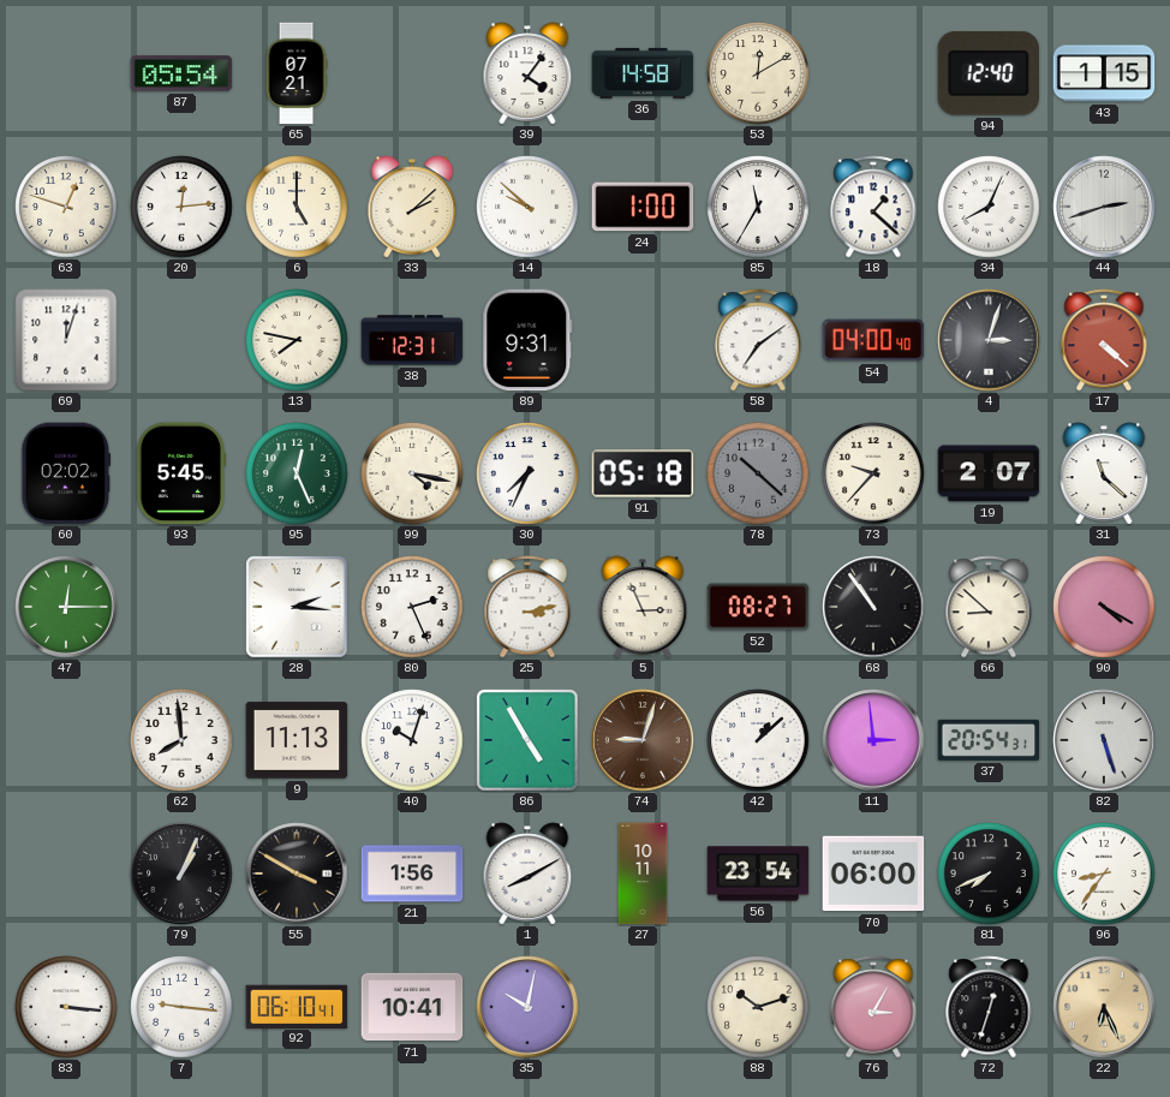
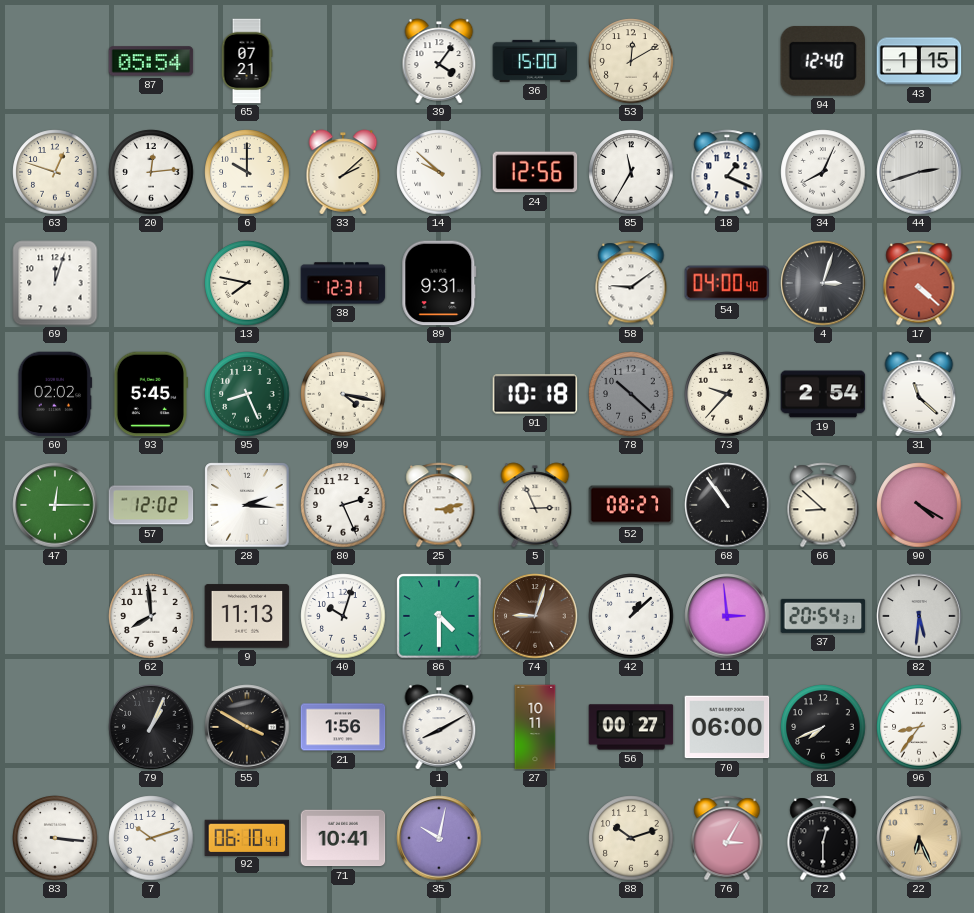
36: 14:58 -> 15:00
6: 5:00 -> 10:00
24: 1:00 -> 12:56
18: 1:22 -> 1:19
58: 7:09 -> 9:09
95: 12:26 -> 8:26
30: 7:34 -> none
91: 05:18 -> 10:18
19: 2:07 -> 2:54
57: none -> 12:02
86: 4:55 -> 4:30
82: 5:27 -> 5:31
56: 23:54 -> 00:27
7: 9:16 -> 10:12
72: 12:33 -> 12:30
